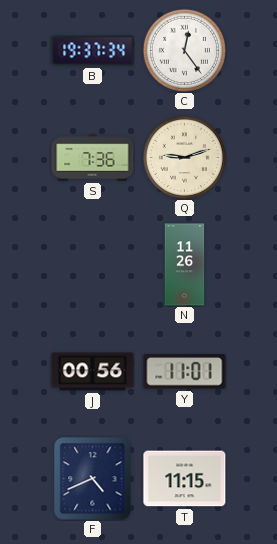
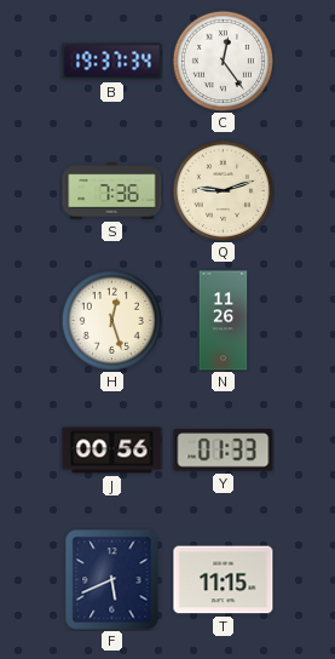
H: none -> 12:27
Y: 11:01 -> 01:33
F: 4:41 -> 5:41
